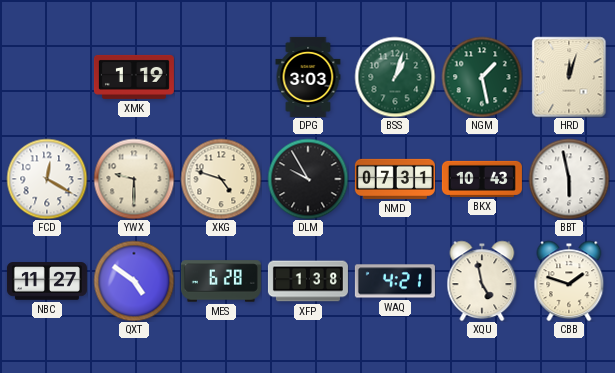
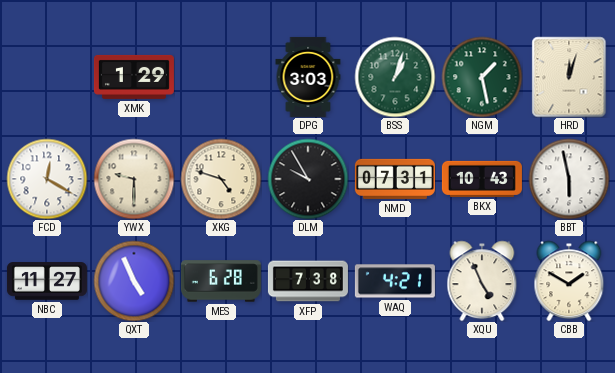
XMK: 1:19 -> 1:29
QXT: 4:51 -> 4:56
XFP: 1:38 -> 7:38
XQU: 4:58 -> 4:56
CBB: 1:48 -> 1:50
